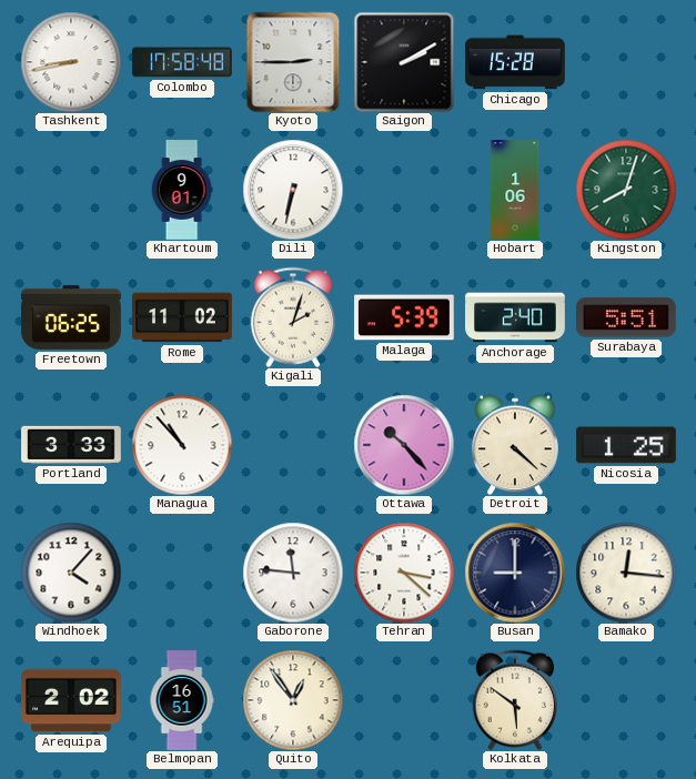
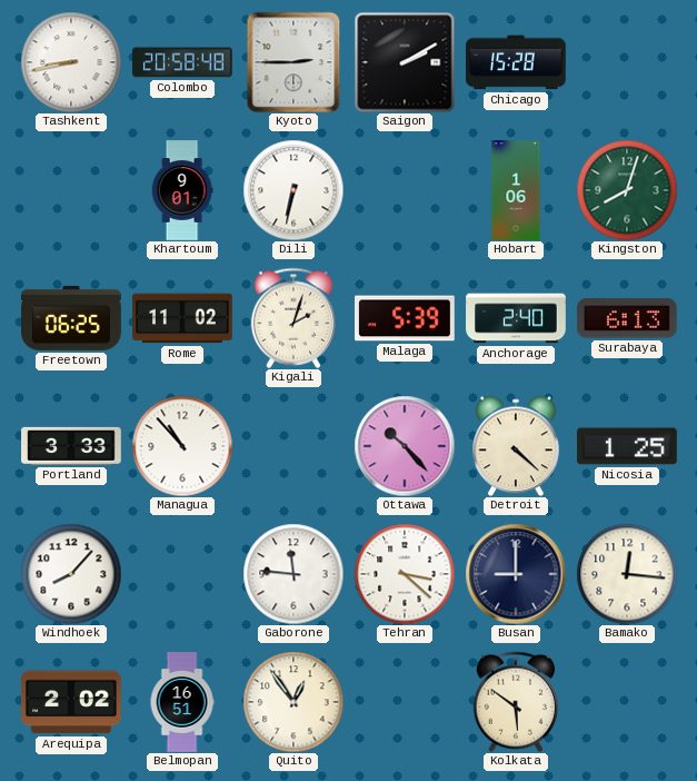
Colombo: 17:58 -> 20:58
Surabaya: 5:51 -> 6:13
Windhoek: 4:07 -> 8:07
